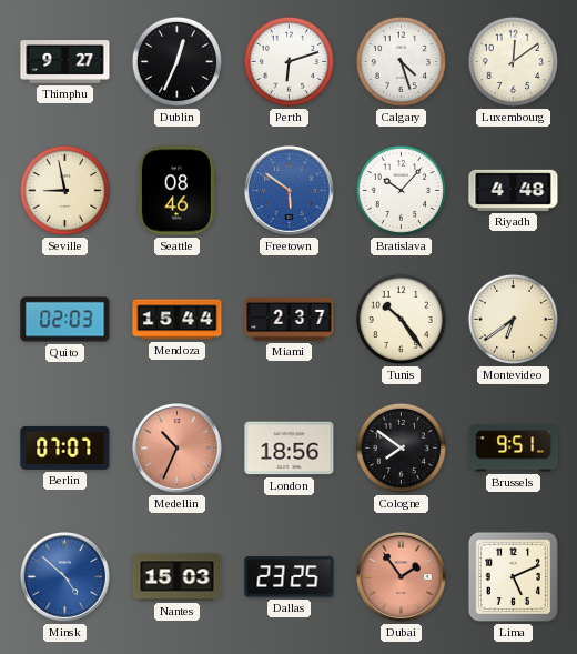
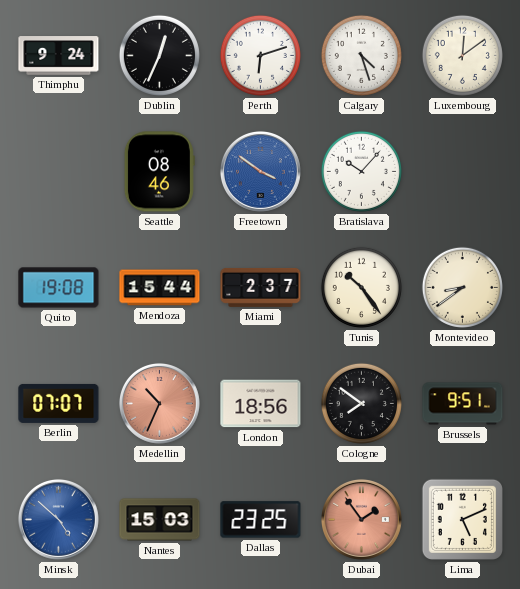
Thimphu: 9:27 -> 9:24
Seville: 8:58 -> none
Freetown: 5:51 -> 3:51
Riyadh: 4:48 -> none
Quito: 02:03 -> 19:08
Montevideo: 6:39 -> 8:39
